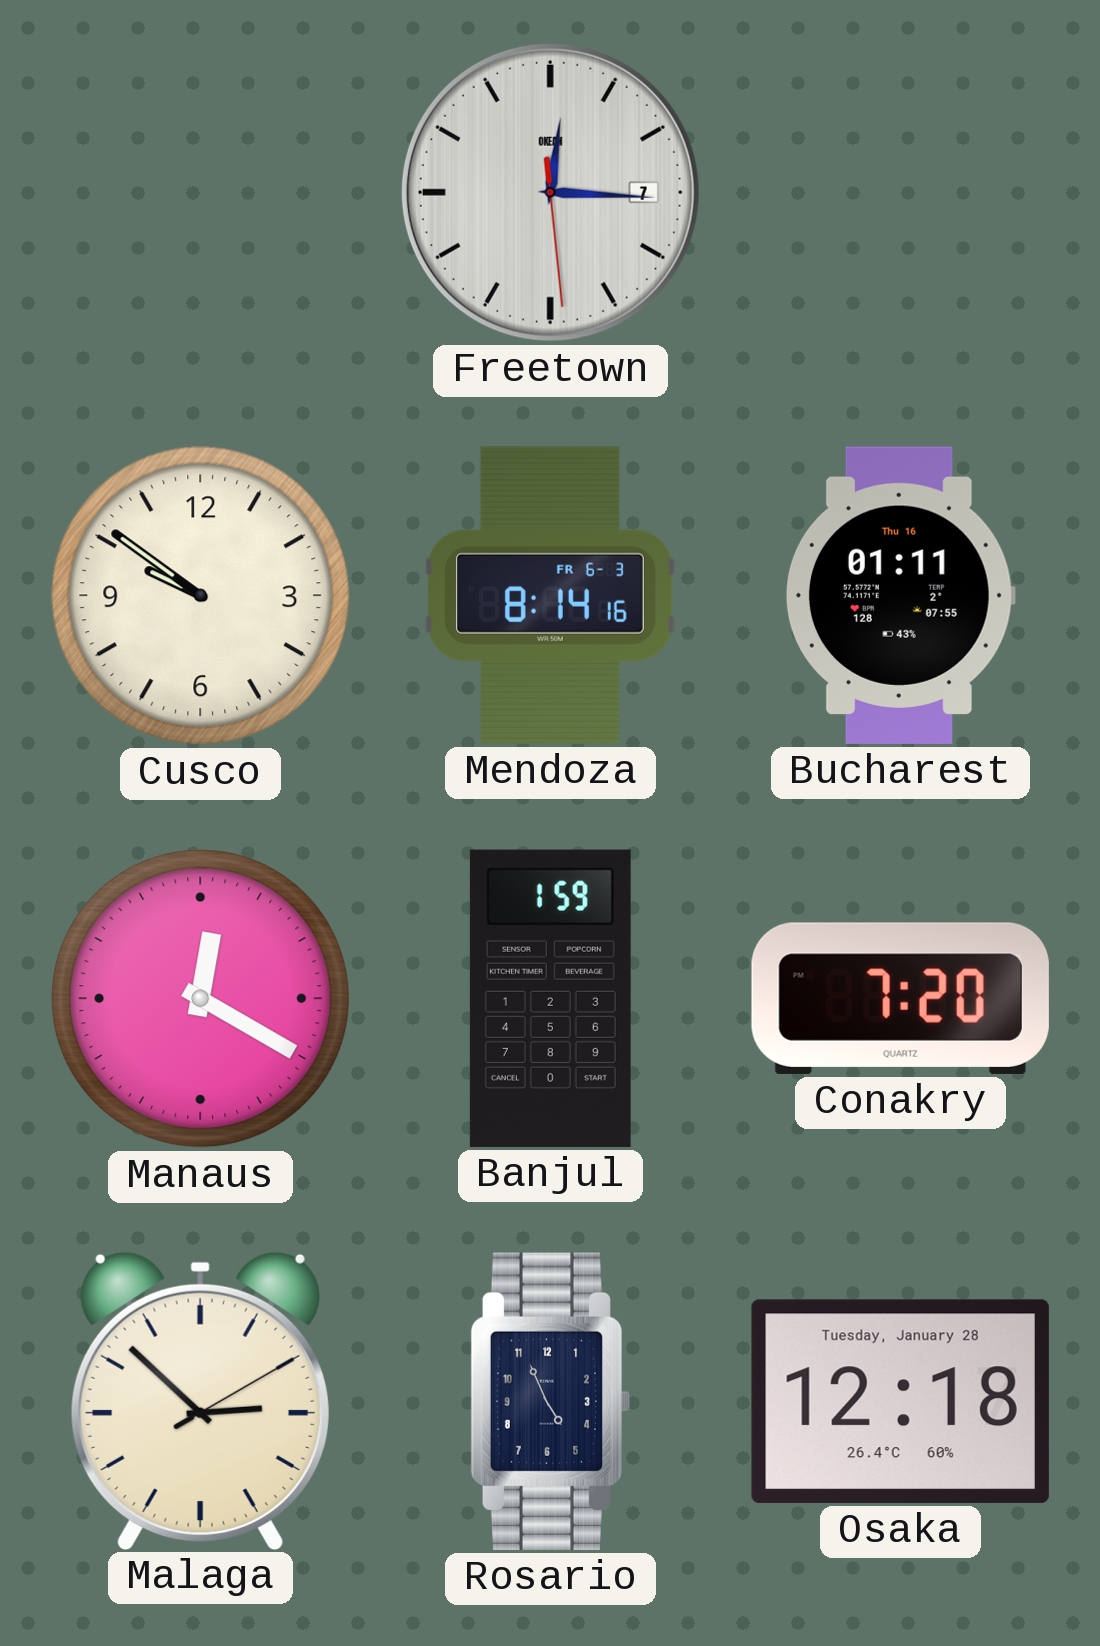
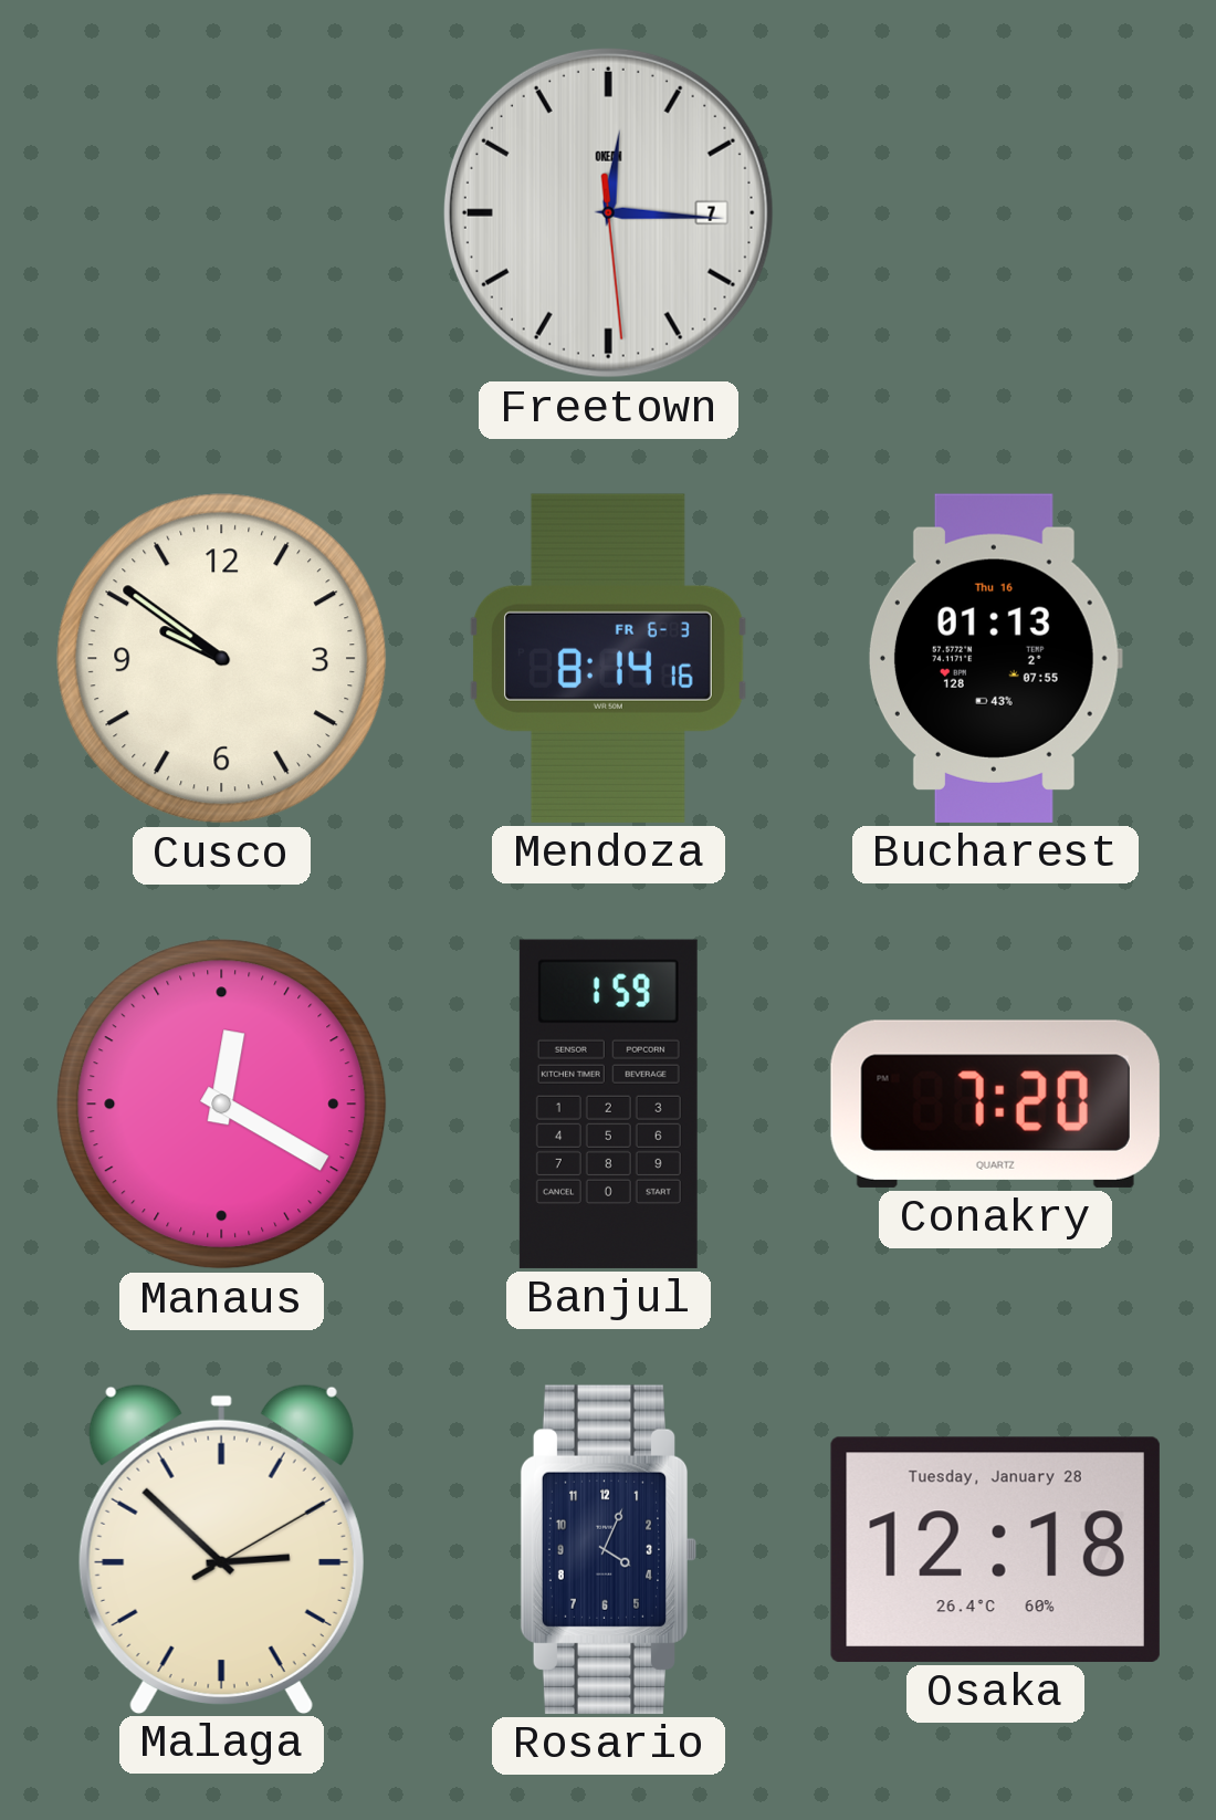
Bucharest: 01:11 -> 01:13
Rosario: 4:56 -> 4:04
